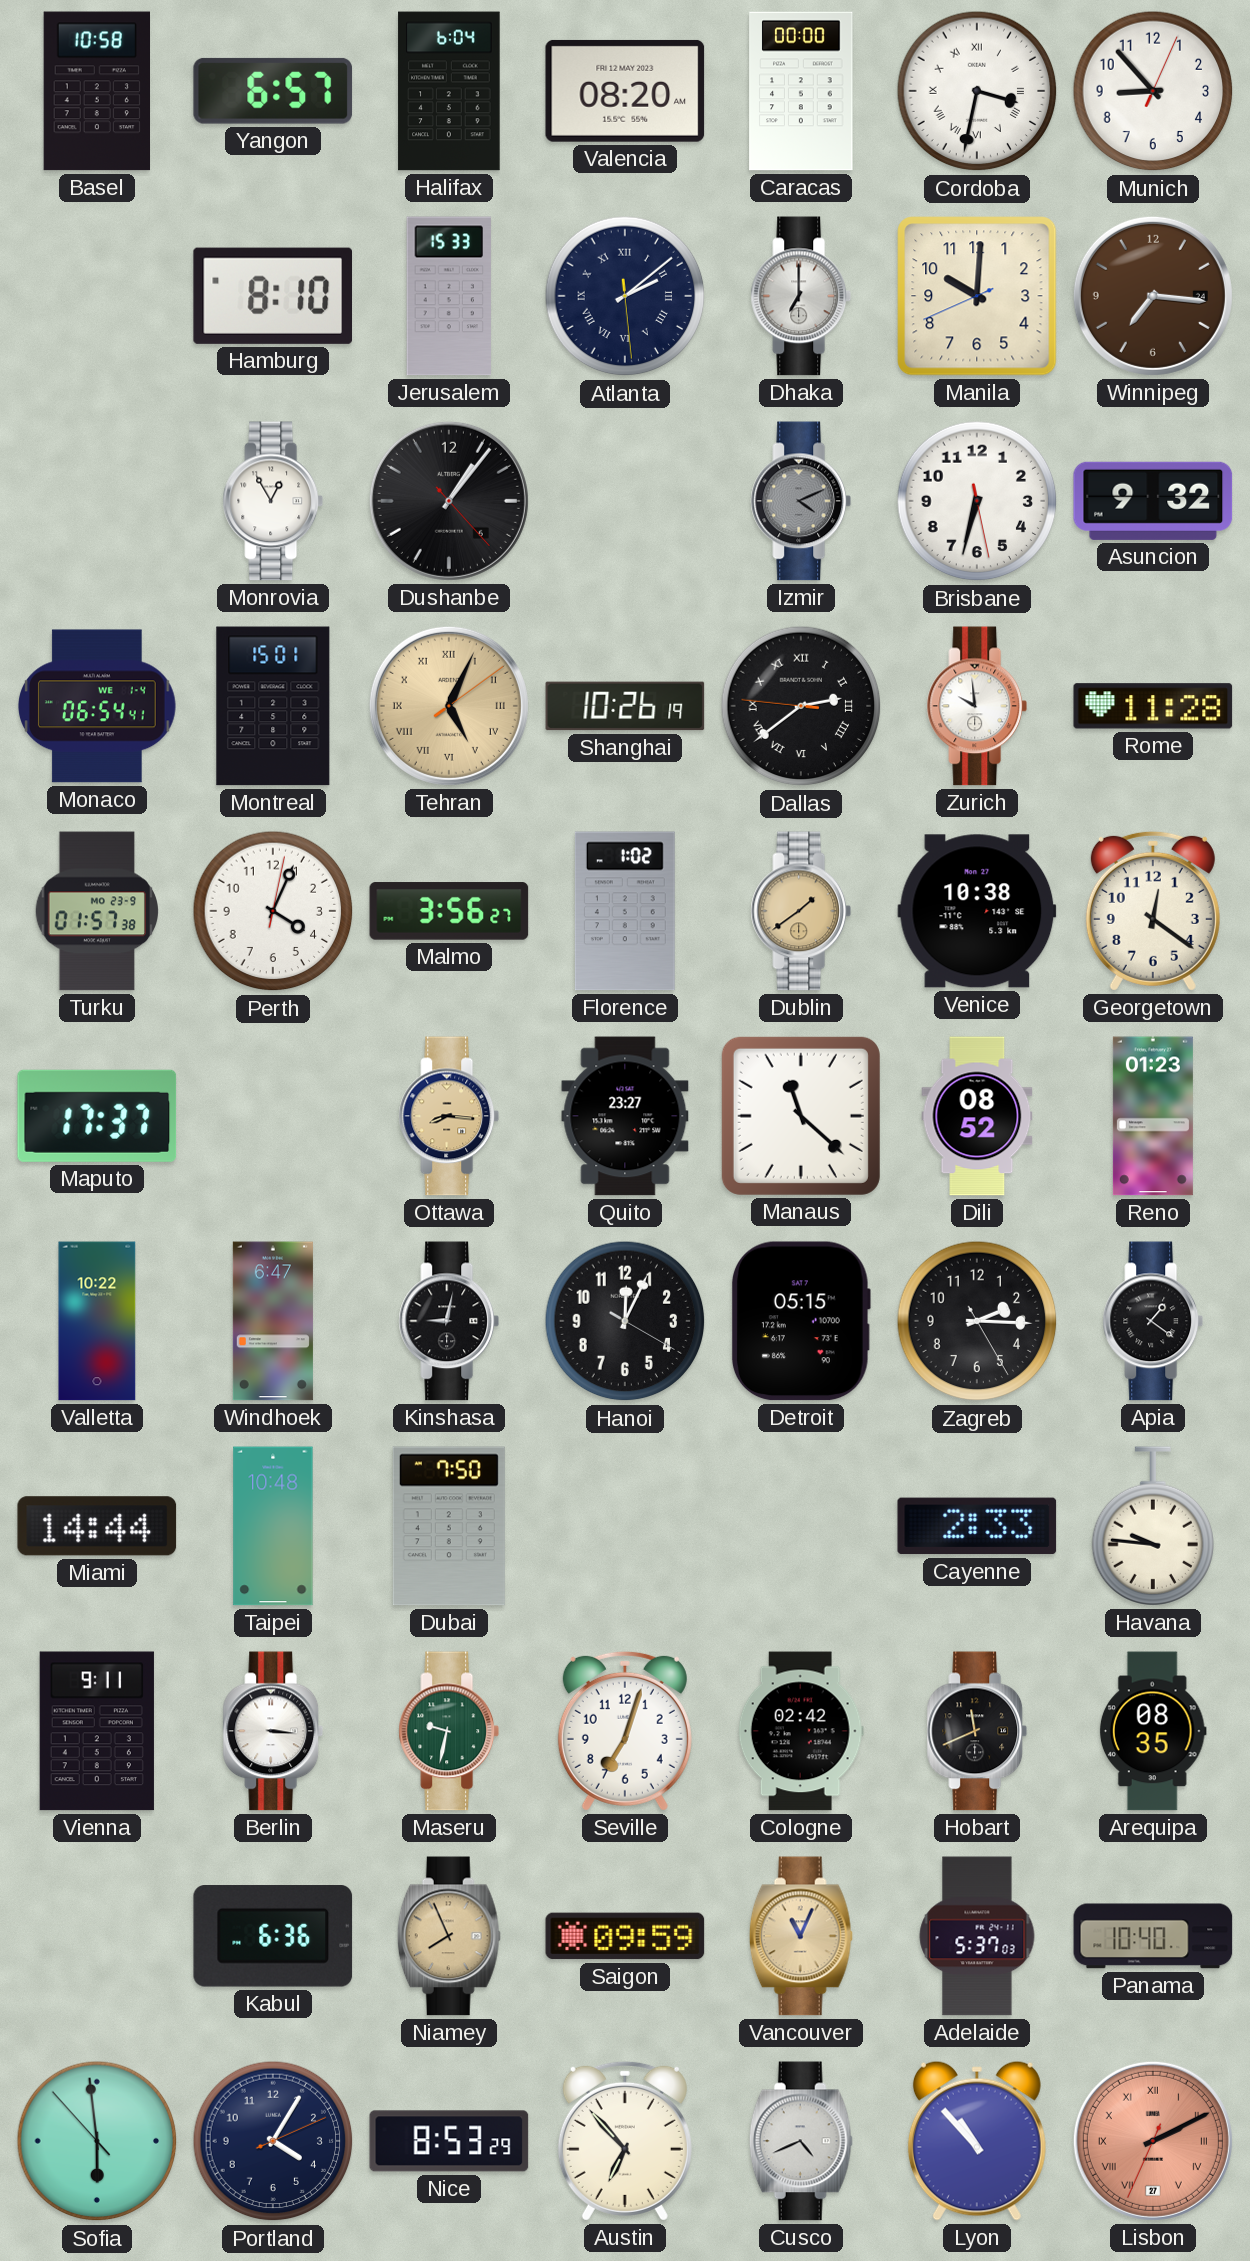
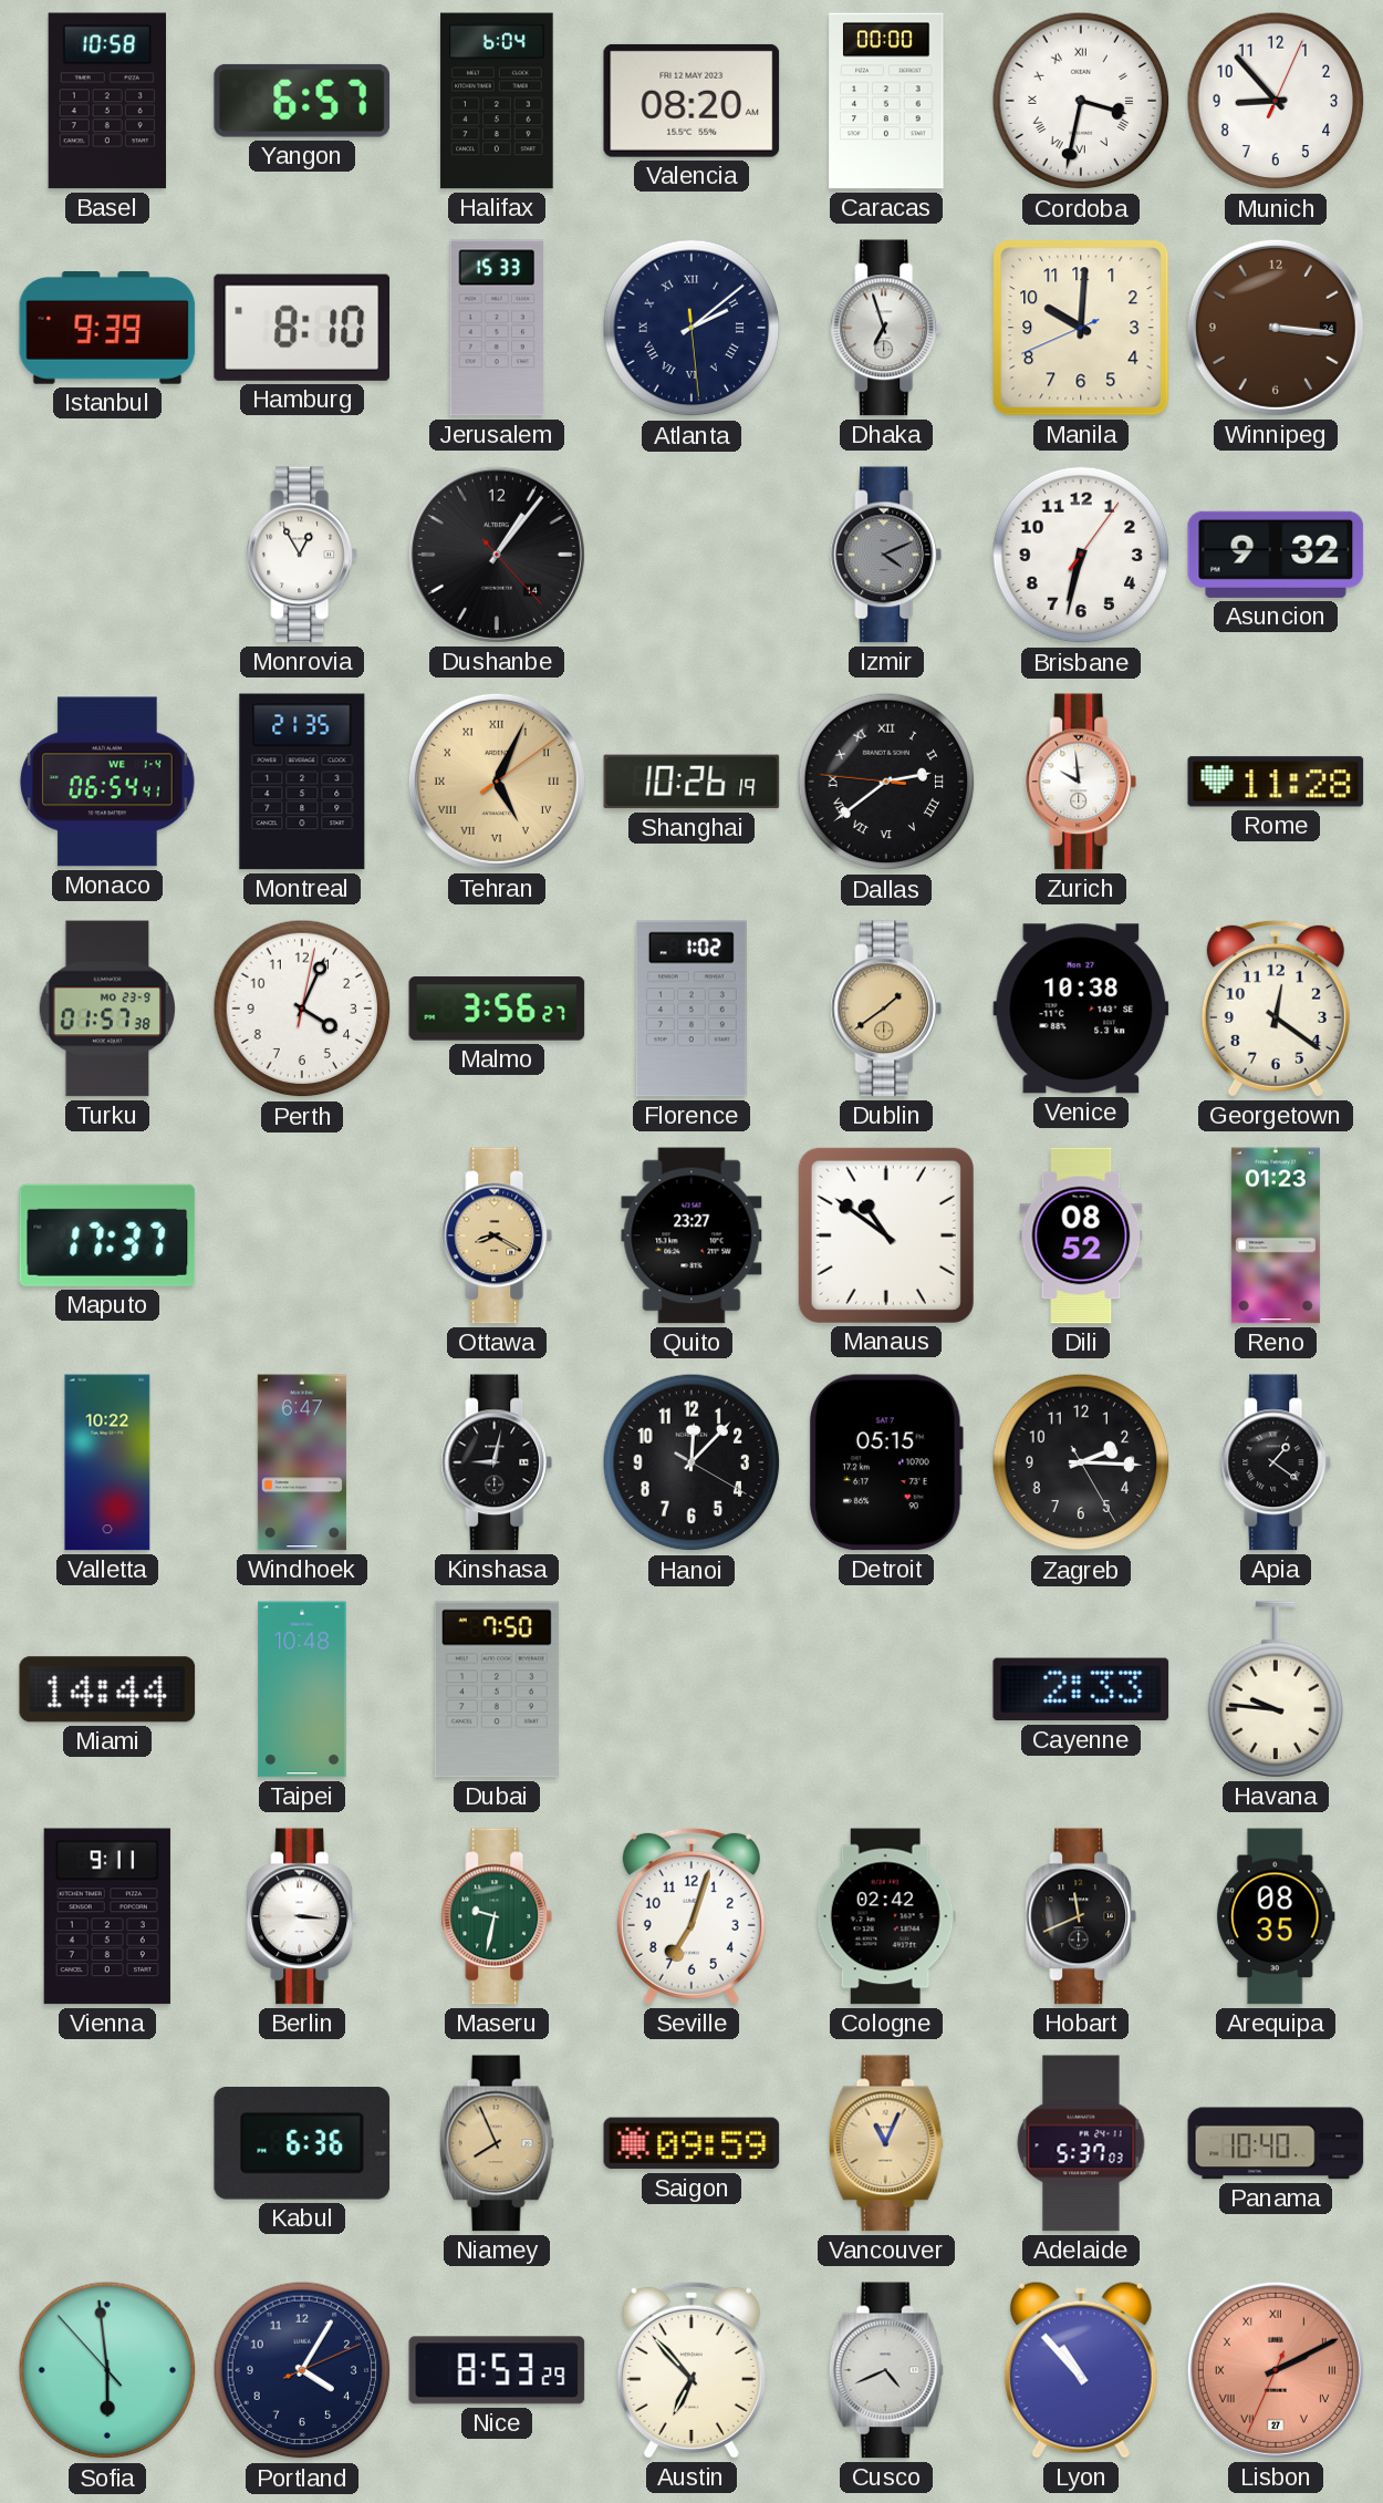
Istanbul: none -> 9:39
Dhaka: 7:00 -> 6:57
Winnipeg: 7:16 -> 3:16
Dushanbe date: 6 -> 14
Brisbane: 6:32:28 -> 6:32:06
Montreal: 15:01 -> 21:35
Ottawa: 8:16 -> 8:20
Manaus: 11:22 -> 10:51
Hanoi: 12:04 -> 12:07
